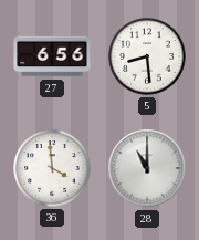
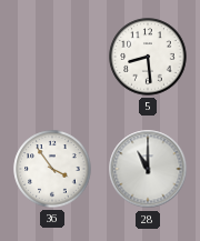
27: 6:56 -> none
36: 3:59 -> 3:54
